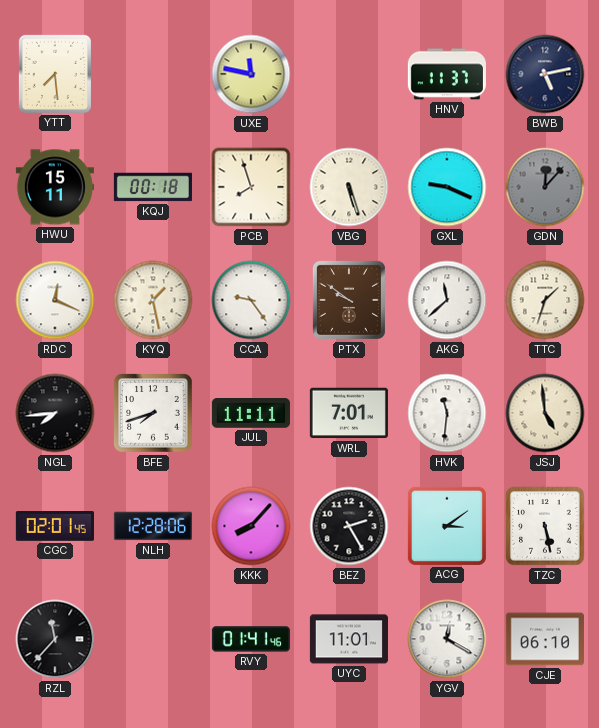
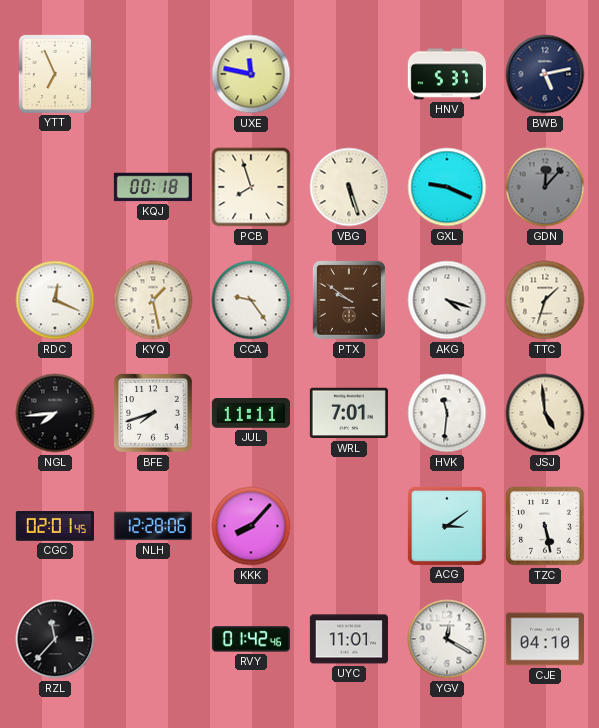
YTT: 7:29 -> 6:56
HNV: 11:37 -> 5:37
HWU: 15:11 -> none
AKG: 11:38 -> 4:18
BEZ: 2:25 -> none
RVY: 01:41 -> 01:42
CJE: 06:10 -> 04:10
